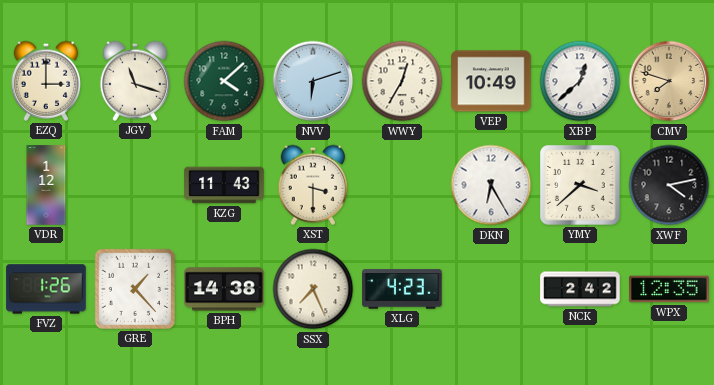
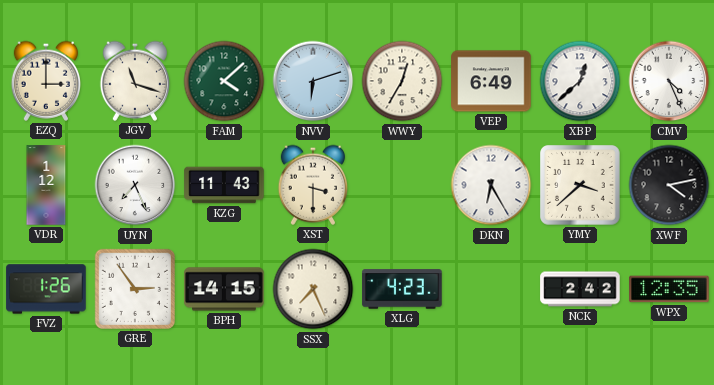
VEP: 10:49 -> 6:49
CMV: 7:48 -> 4:26
CMV dial: champagne -> white
UYN: none -> 7:26
GRE: 1:23 -> 2:54
BPH: 14:38 -> 14:15
